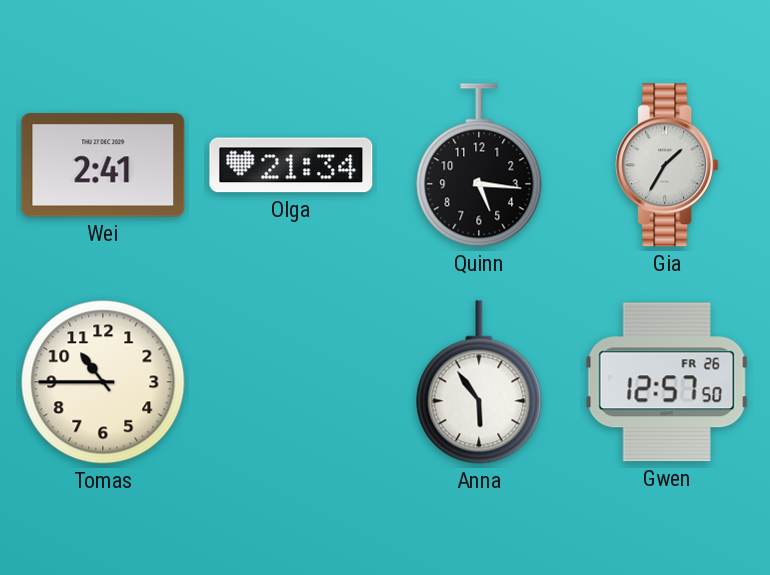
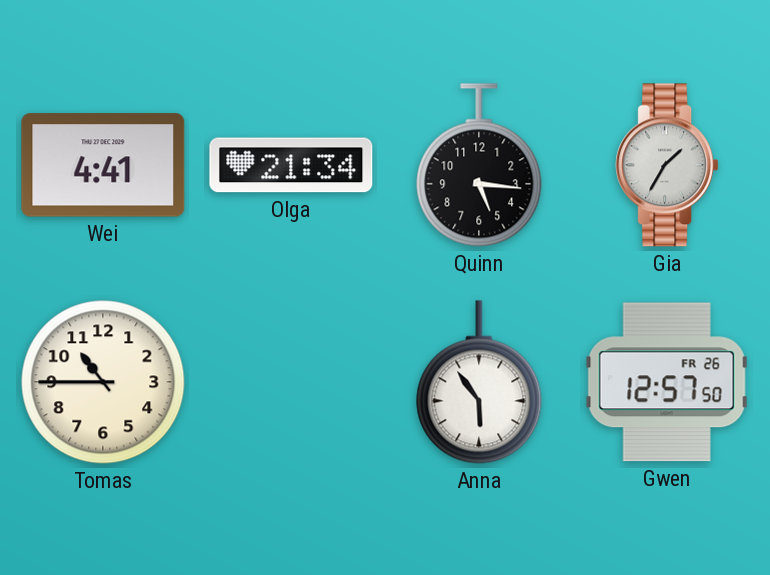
Wei: 2:41 -> 4:41
